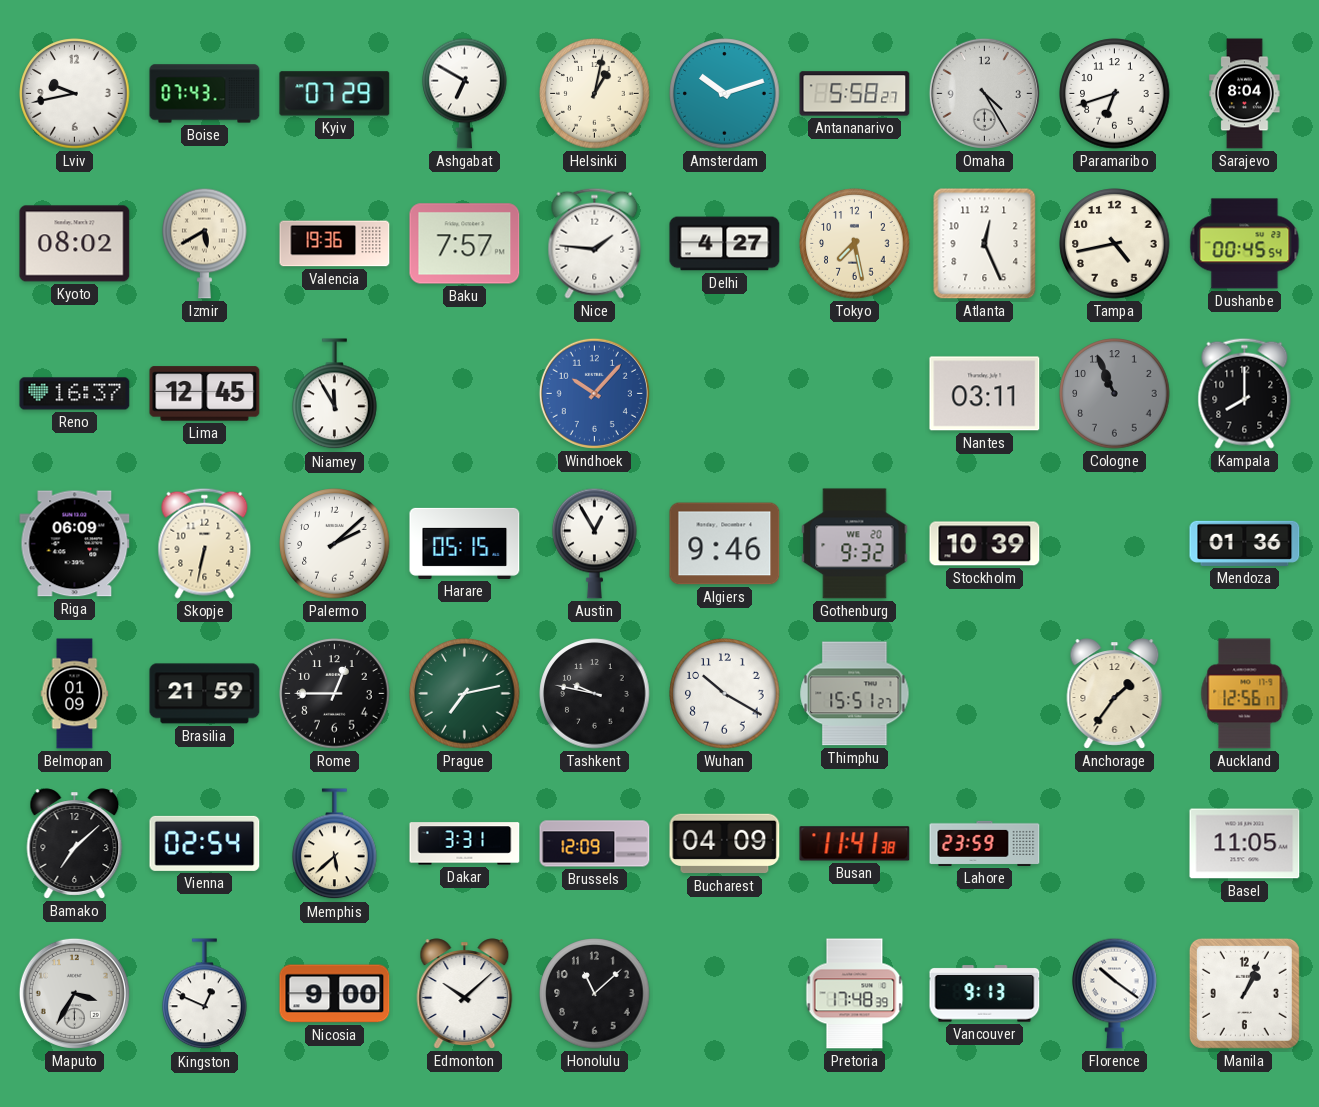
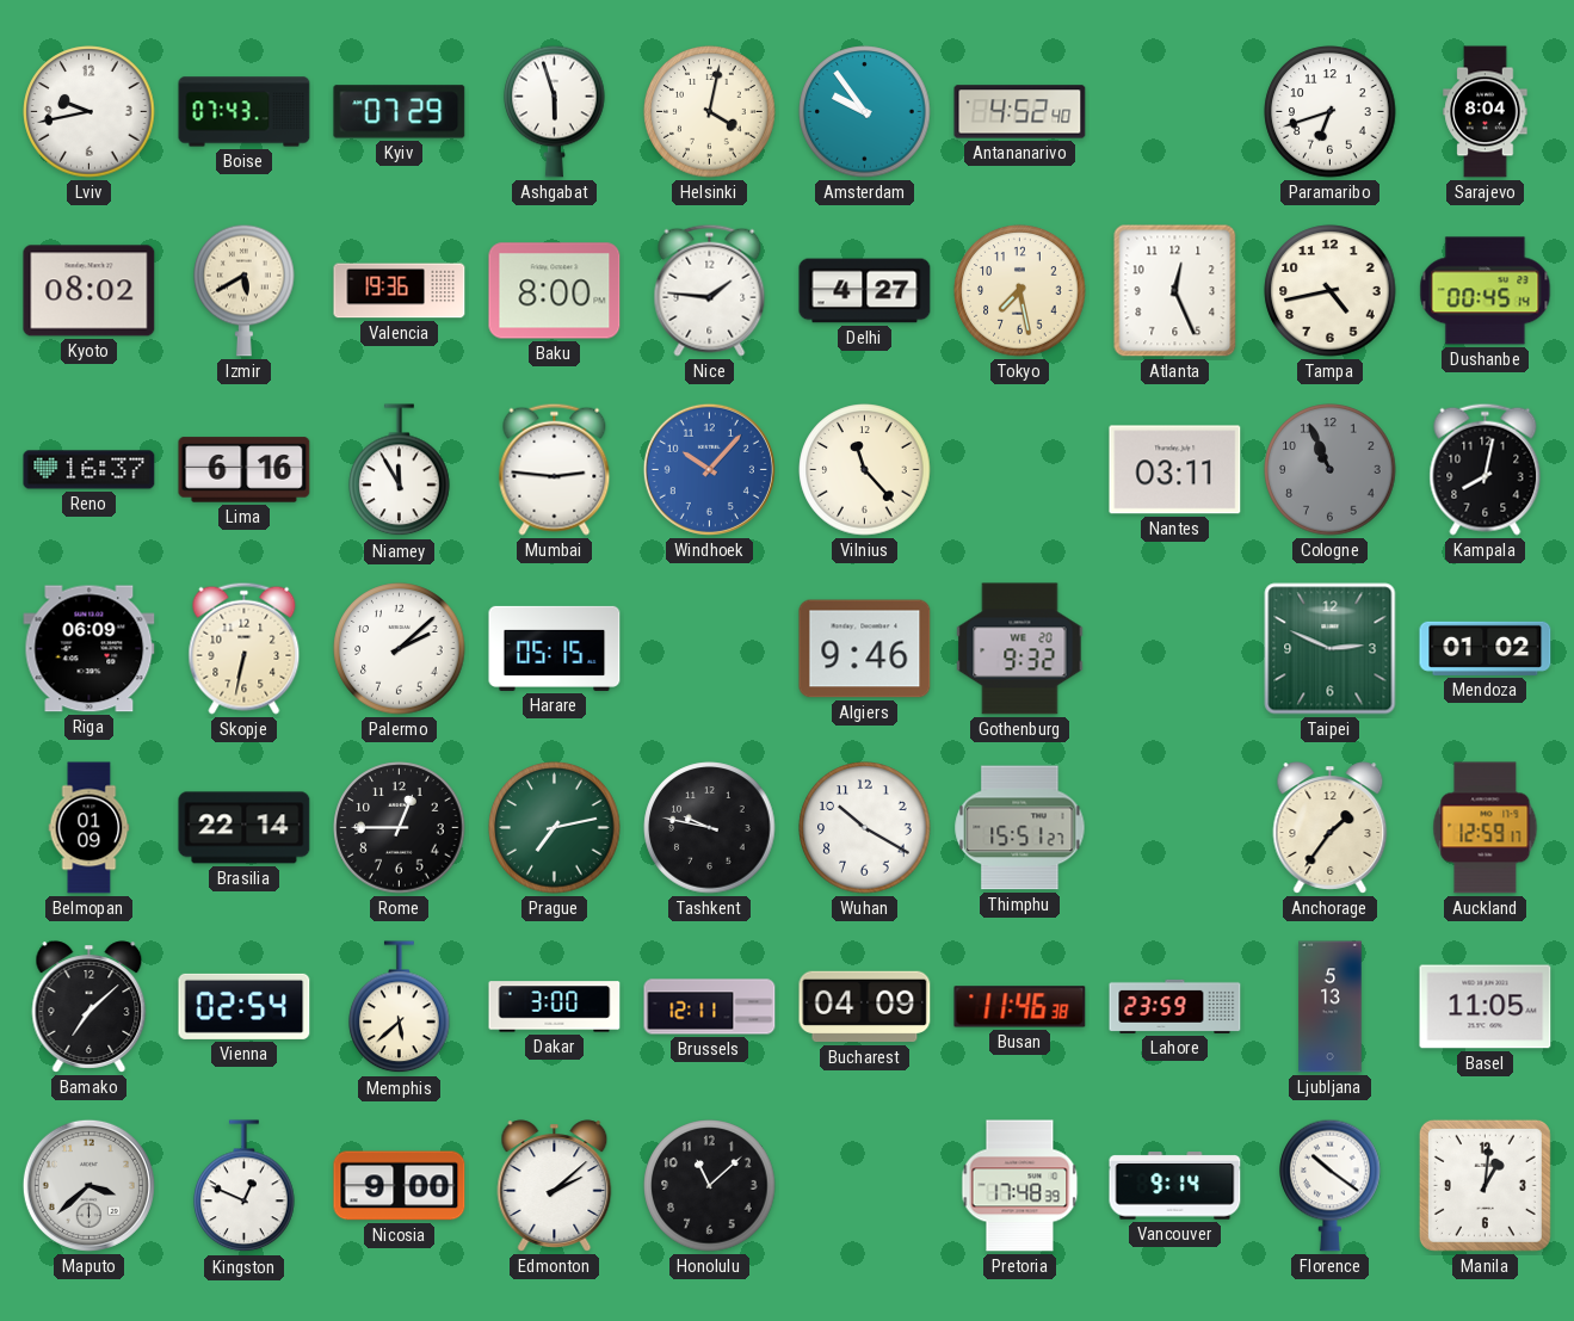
Ashgabat: 6:50 -> 5:57
Helsinki: 1:02 -> 4:02
Amsterdam: 10:12 -> 9:54
Antananarivo: 5:58 -> 4:52
Omaha: 4:25 -> none
Baku: 7:57 -> 8:00
Dushanbe: 00:45:54 -> 00:45:14
Lima: 12:45 -> 6:16
Mumbai: none -> 2:46
Vilnius: none -> 11:23
Kampala: 8:00 -> 8:02
Austin: 12:55 -> none
Stockholm: 10:39 -> none
Taipei: none -> 2:49
Mendoza: 01:36 -> 01:02
Brasilia: 21:59 -> 22:14
Auckland: 12:56 -> 12:59
Dakar: 3:31 -> 3:00
Brussels: 12:09 -> 12:11
Busan: 11:41 -> 11:46
Ljubljana: none -> 5:13
Maputo: 3:35 -> 3:38
Edmonton: 10:08 -> 2:08
Vancouver: 9:13 -> 9:14
Manila: 1:04 -> 1:01
